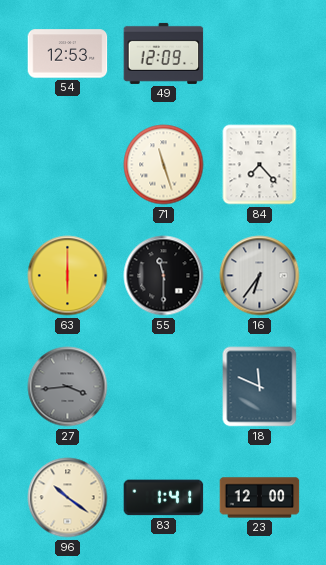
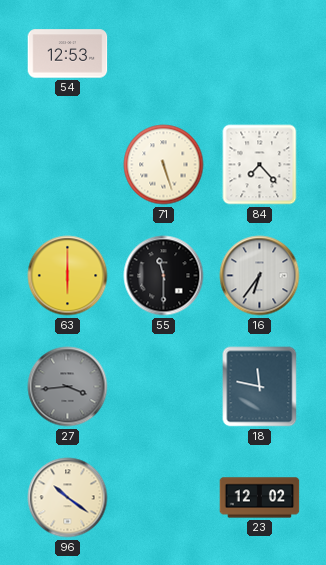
49: 12:09 -> none
71: 11:27 -> 5:27
18: 11:49 -> 11:47
83: 1:41 -> none
23: 12:00 -> 12:02
